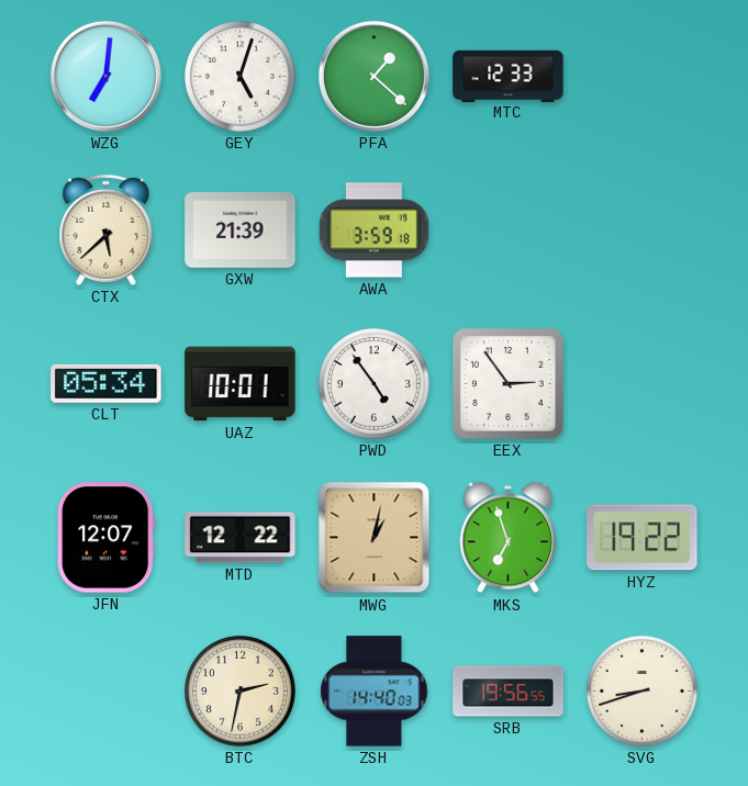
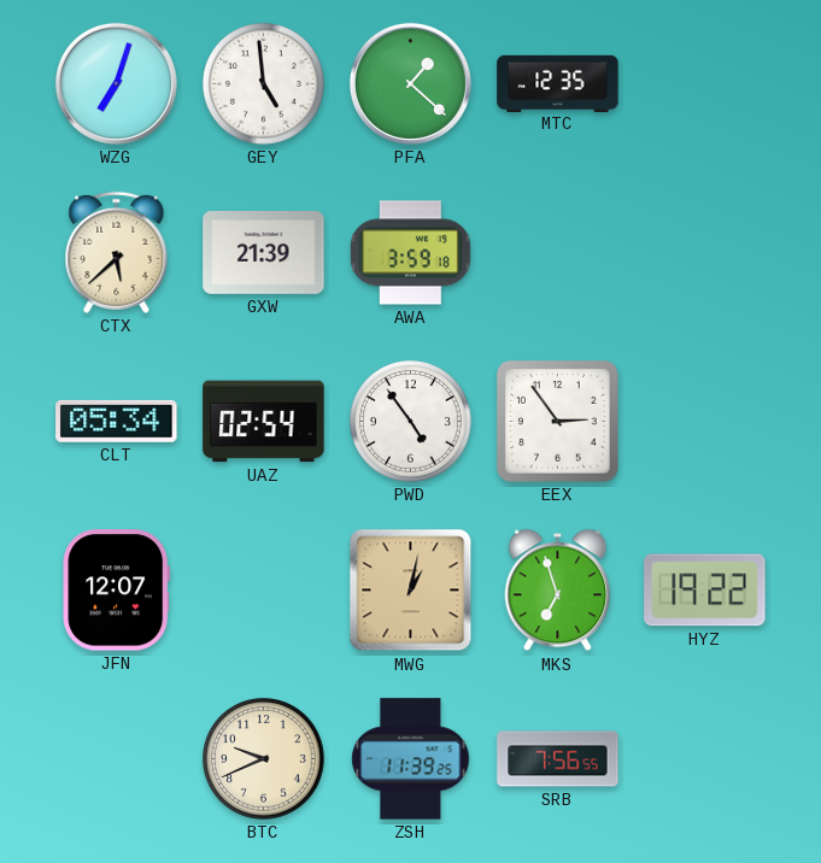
WZG: 7:01 -> 7:03
GEY: 5:03 -> 4:59
MTC: 12:33 -> 12:35
UAZ: 10:01 -> 02:54
MTD: 12:22 -> none
BTC: 2:32 -> 9:41
ZSH: 14:40 -> 11:39
SRB: 19:56 -> 7:56
SVG: 8:42 -> none
